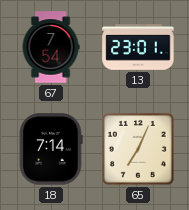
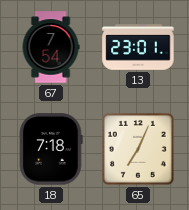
18: 7:14 -> 7:18
